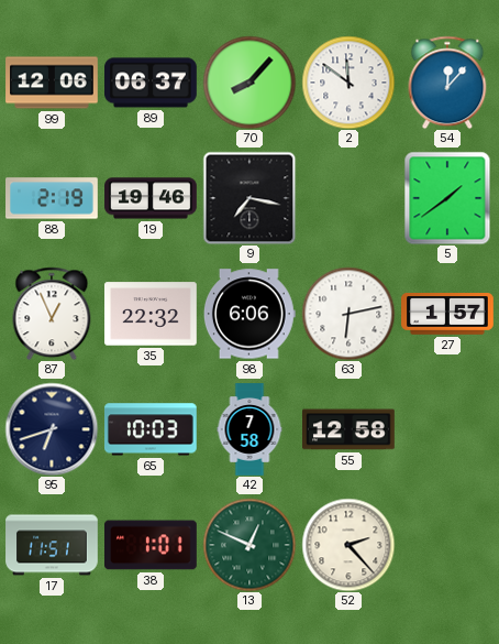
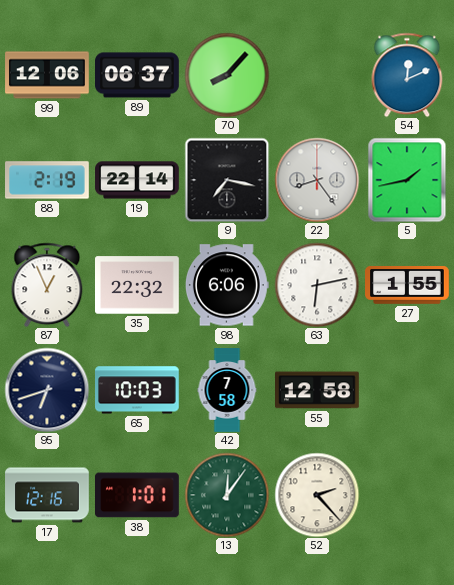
2: 11:51 -> none
54: 12:07 -> 12:11
19: 19:46 -> 22:14
22: none -> 8:24
5: 1:39 -> 1:43
27: 1:57 -> 1:55
17: 11:51 -> 12:16
13: 12:49 -> 12:06
